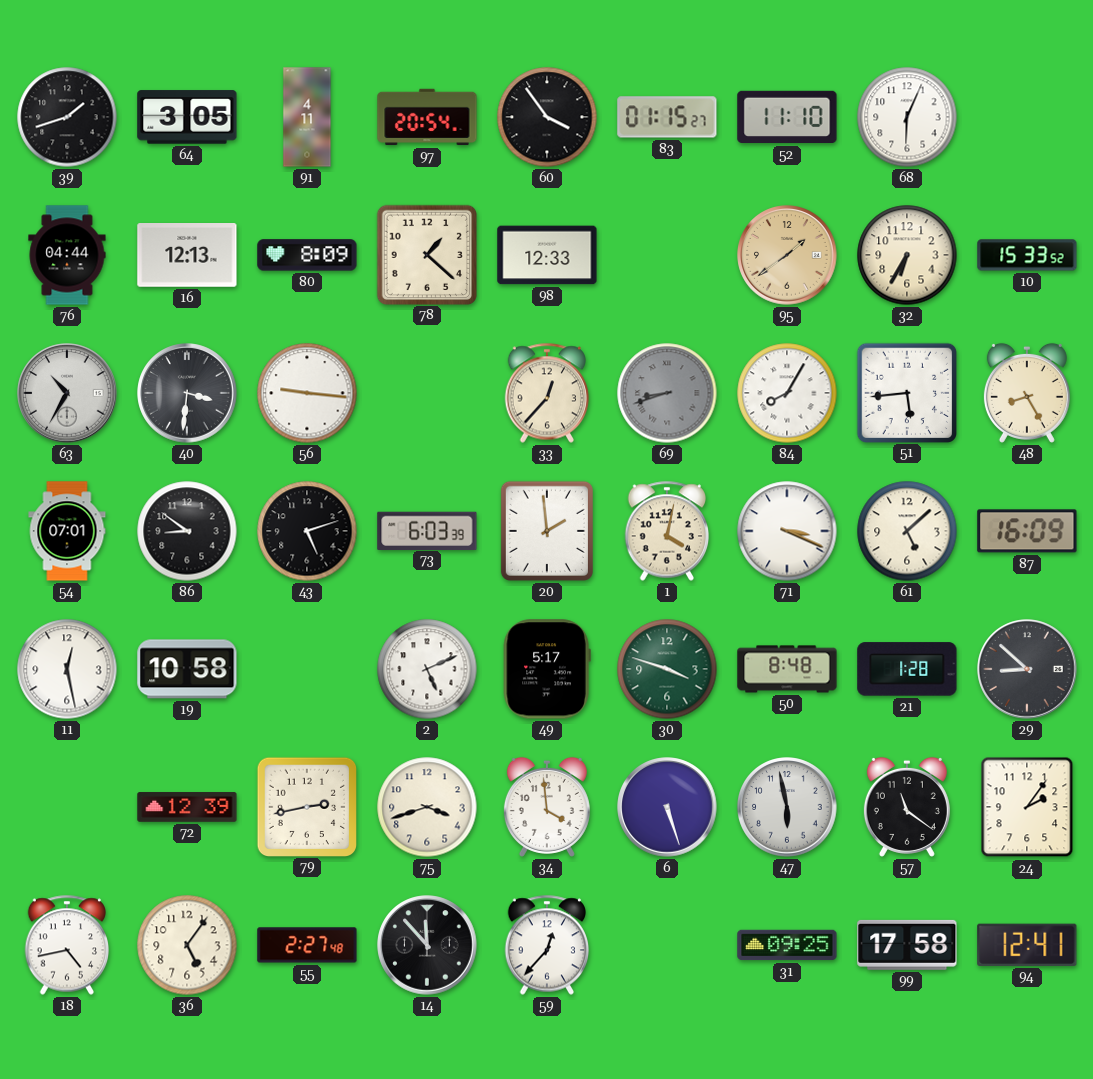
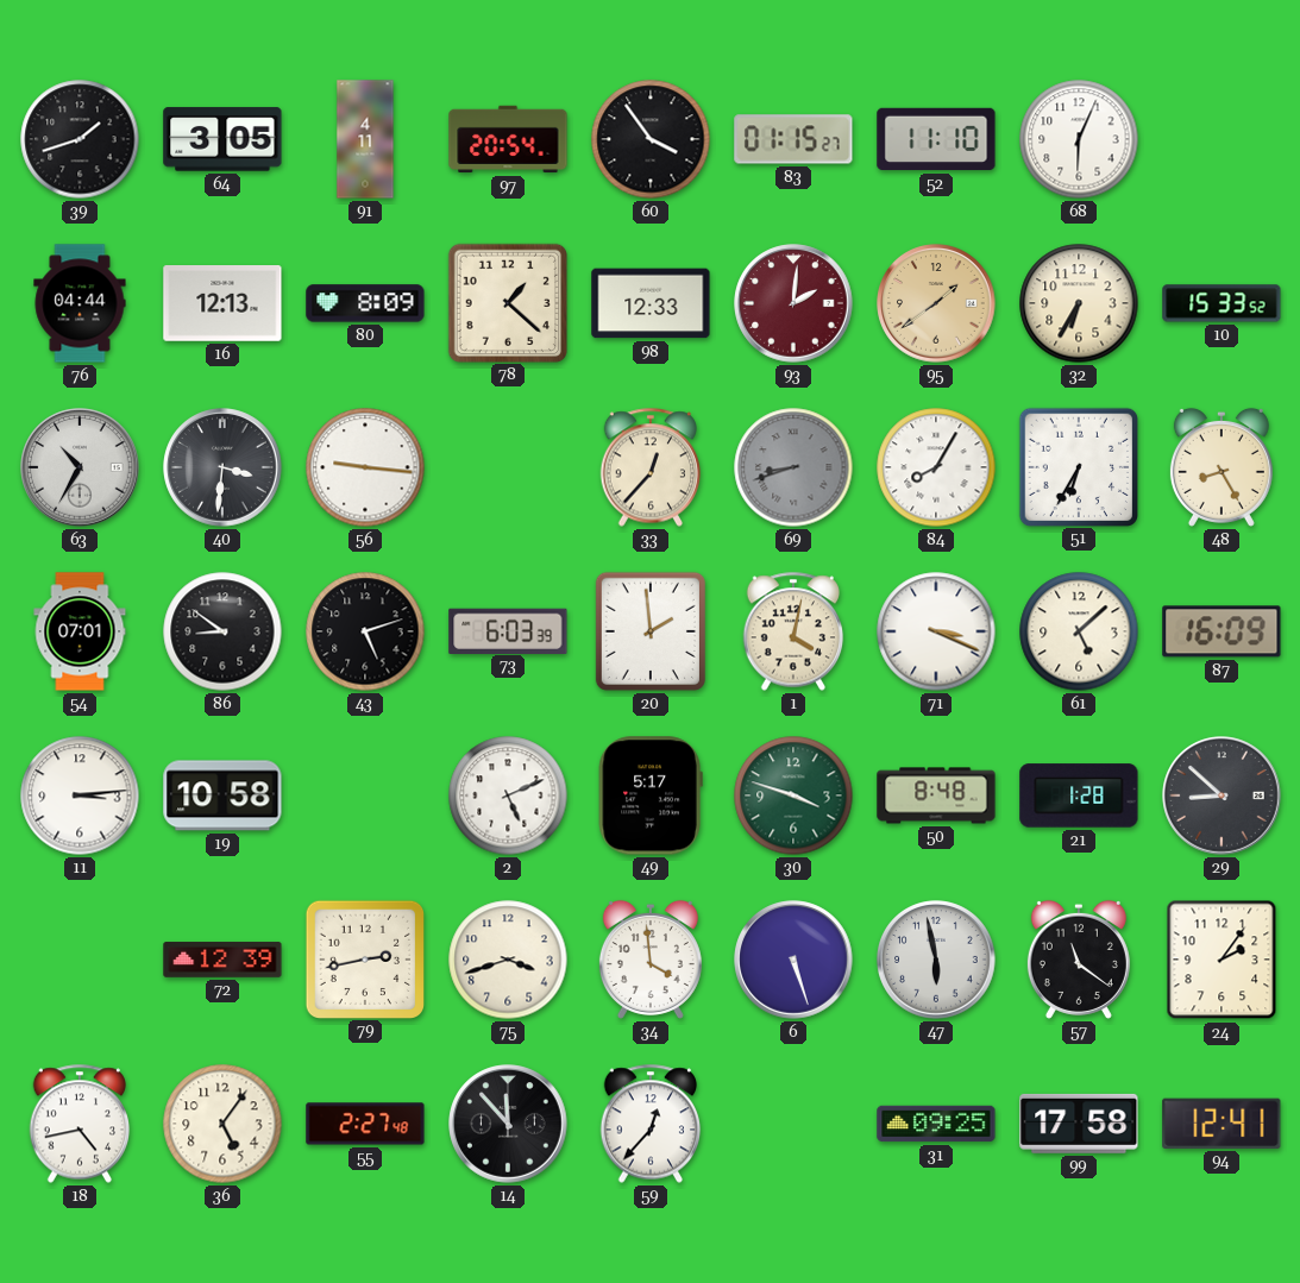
93: none -> 2:01
51: 5:44 -> 6:35
11: 12:28 -> 3:14
